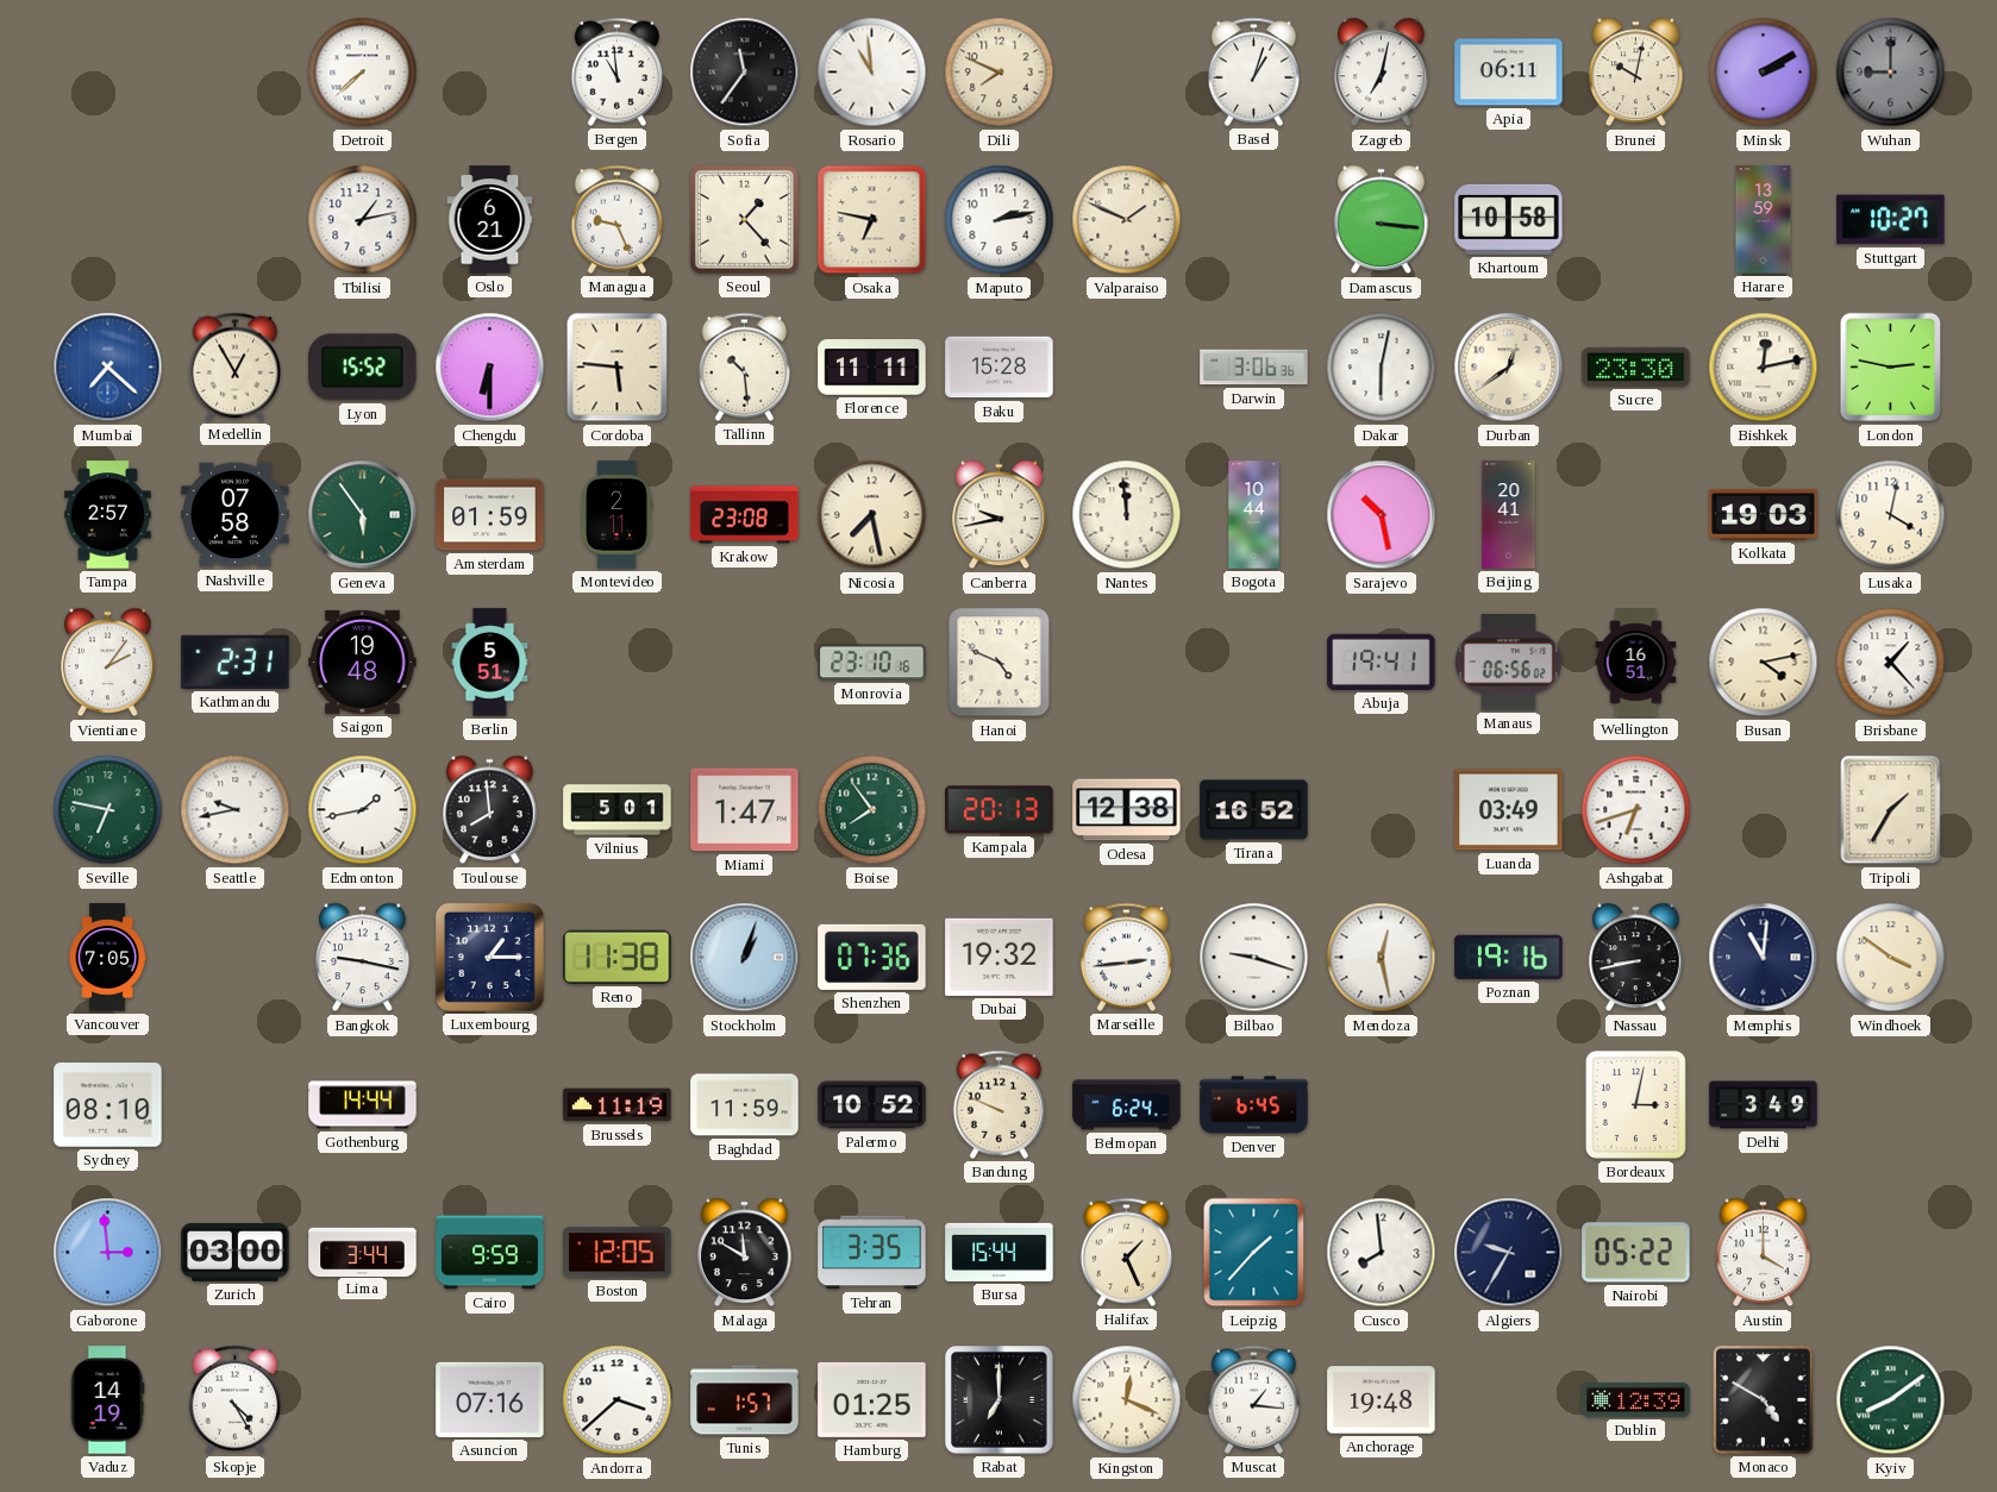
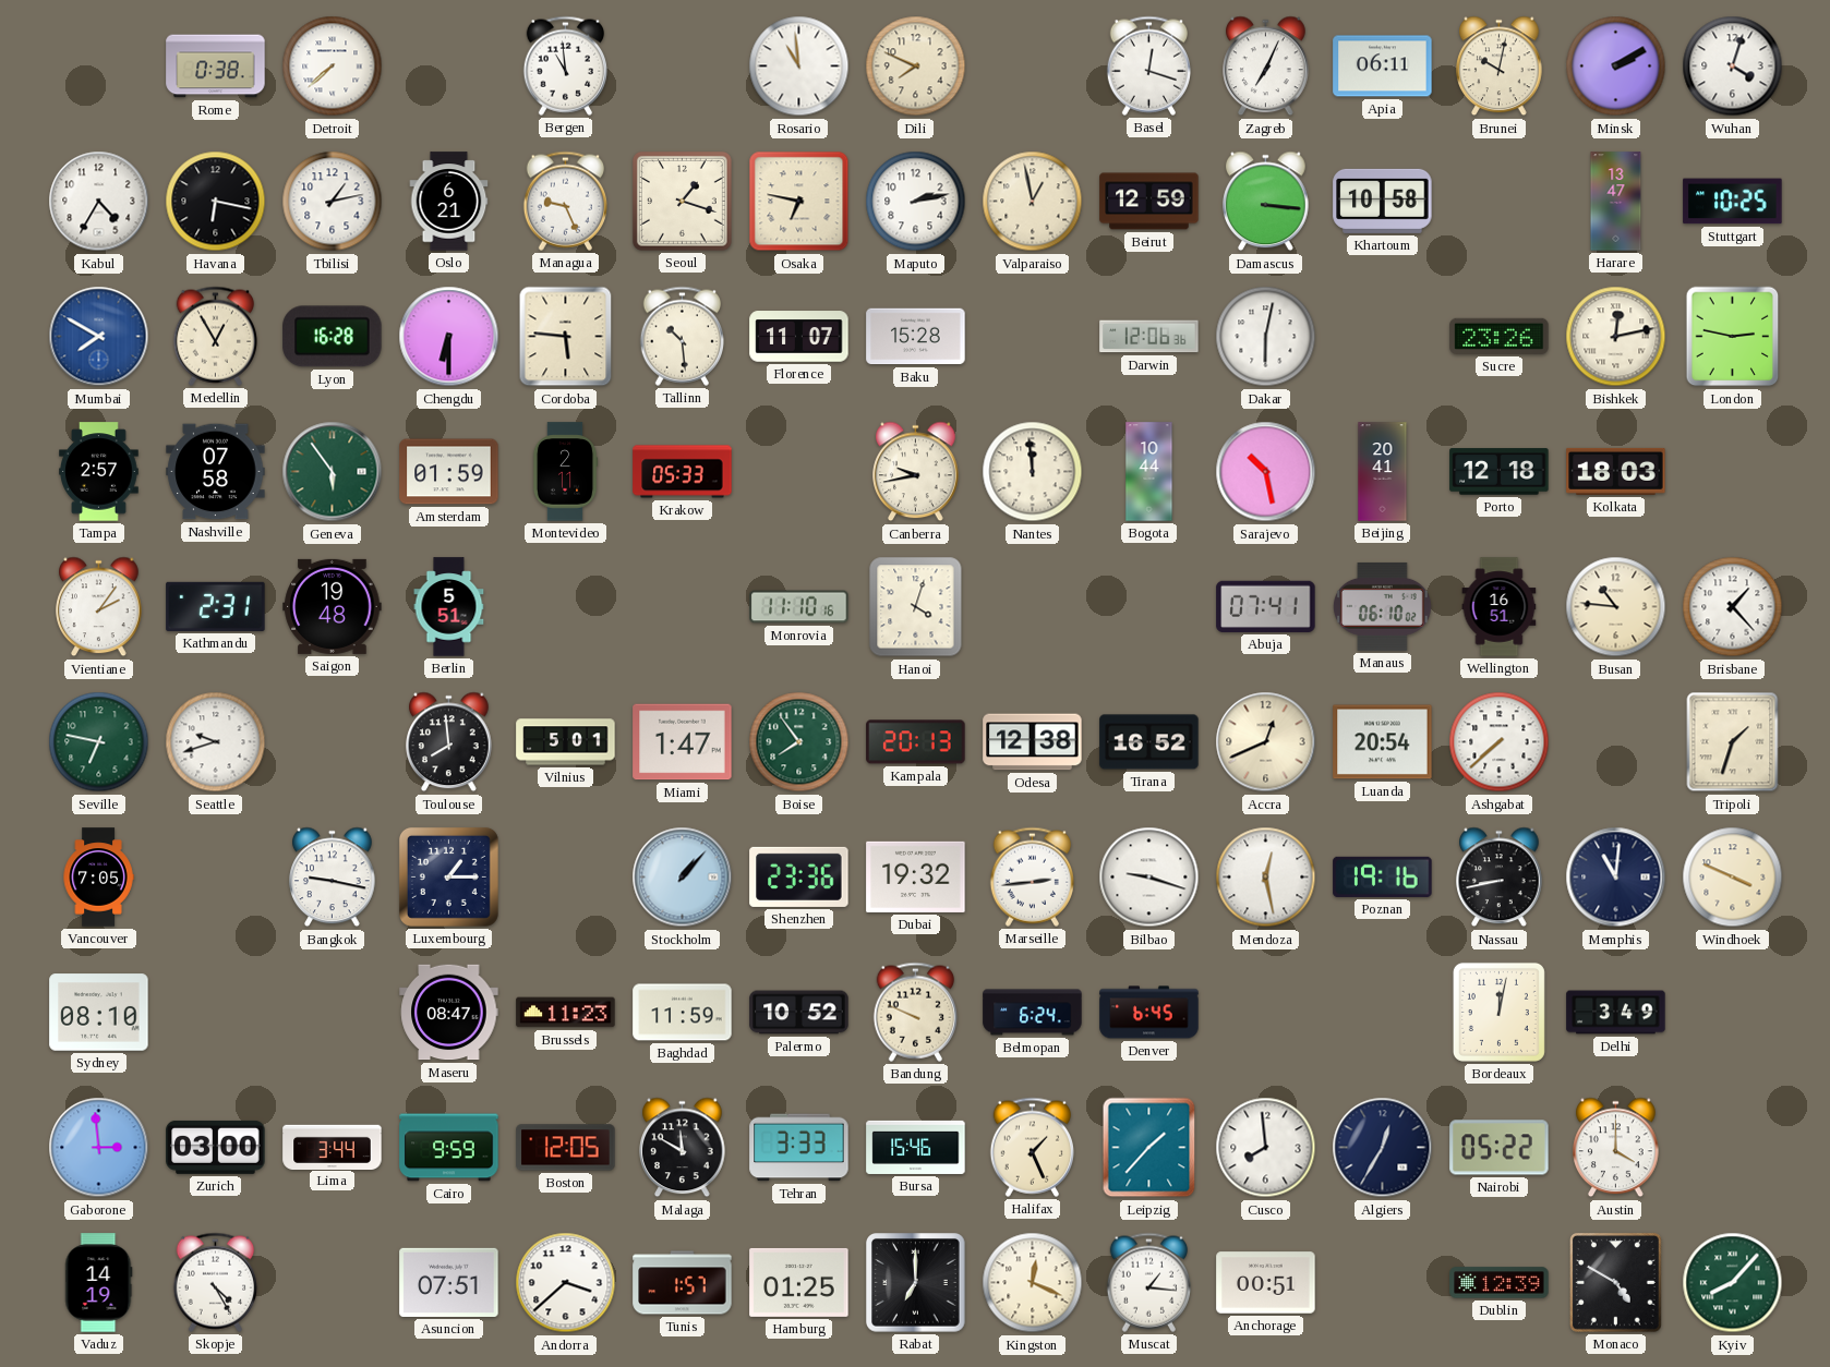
Rome: none -> 0:38
Sofia: 11:36 -> none
Basel: 1:03 -> 12:18
Zagreb: 7:02 -> 7:04
Wuhan: 9:00 -> 4:03
Wuhan dial: grey -> white
Kabul: none -> 4:35
Havana: none -> 6:17
Seoul: 1:23 -> 1:18
Valparaiso: 1:49 -> 12:58
Beirut: none -> 12:59
Harare: 13:59 -> 13:47
Stuttgart: 10:27 -> 10:25
Mumbai: 7:22 -> 7:50
Lyon: 15:52 -> 16:28
Florence: 11:11 -> 11:07
Darwin: 3:06 -> 12:06
Durban: 12:39 -> none
Sucre: 23:30 -> 23:26
Krakow: 23:08 -> 05:33
Nicosia: 7:28 -> none
Porto: none -> 12:18
Kolkata: 19:03 -> 18:03
Lusaka: 4:02 -> none
Monrovia: 23:10 -> 11:10
Hanoi: 4:49 -> 4:03
Abuja: 19:41 -> 07:41
Manaus: 06:56 -> 06:10
Busan: 4:13 -> 10:46
Seattle: 9:43 -> 9:42
Edmonton: 1:43 -> none
Accra: none -> 12:41
Luanda: 03:49 -> 20:54
Ashgabat: 6:42 -> 7:38
Tripoli: 1:35 -> 1:33
Reno: 11:38 -> none
Stockholm: 1:03 -> 1:07
Shenzhen: 07:36 -> 23:36
Windhoek: 3:51 -> 3:49
Gothenburg: 14:44 -> none
Maseru: none -> 08:47
Brussels: 11:19 -> 11:23
Bordeaux: 3:02 -> 12:02
Tehran: 3:35 -> 3:33
Bursa: 15:44 -> 15:46
Algiers: 9:35 -> 12:35
Asuncion: 07:16 -> 07:51
Anchorage: 19:48 -> 00:51
Kyiv: 8:09 -> 8:07
